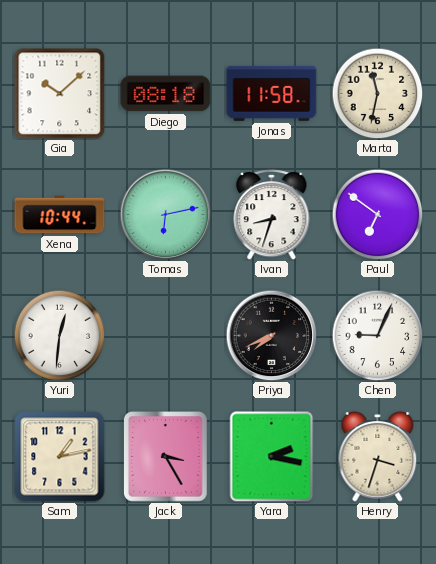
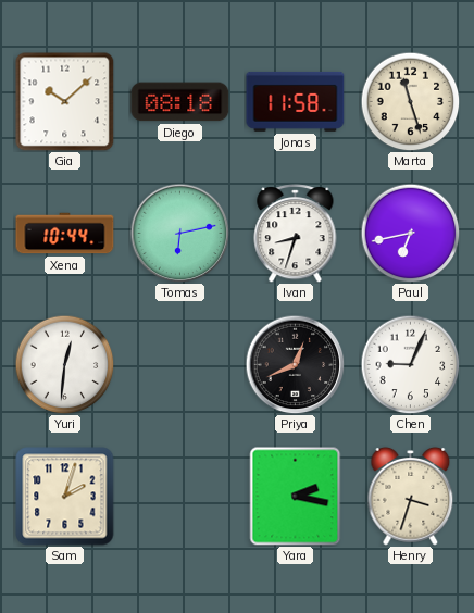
Marta: 11:32 -> 11:27
Paul: 6:51 -> 6:43
Priya: 7:41 -> 12:41
Sam: 1:13 -> 2:03
Jack: 3:25 -> none
